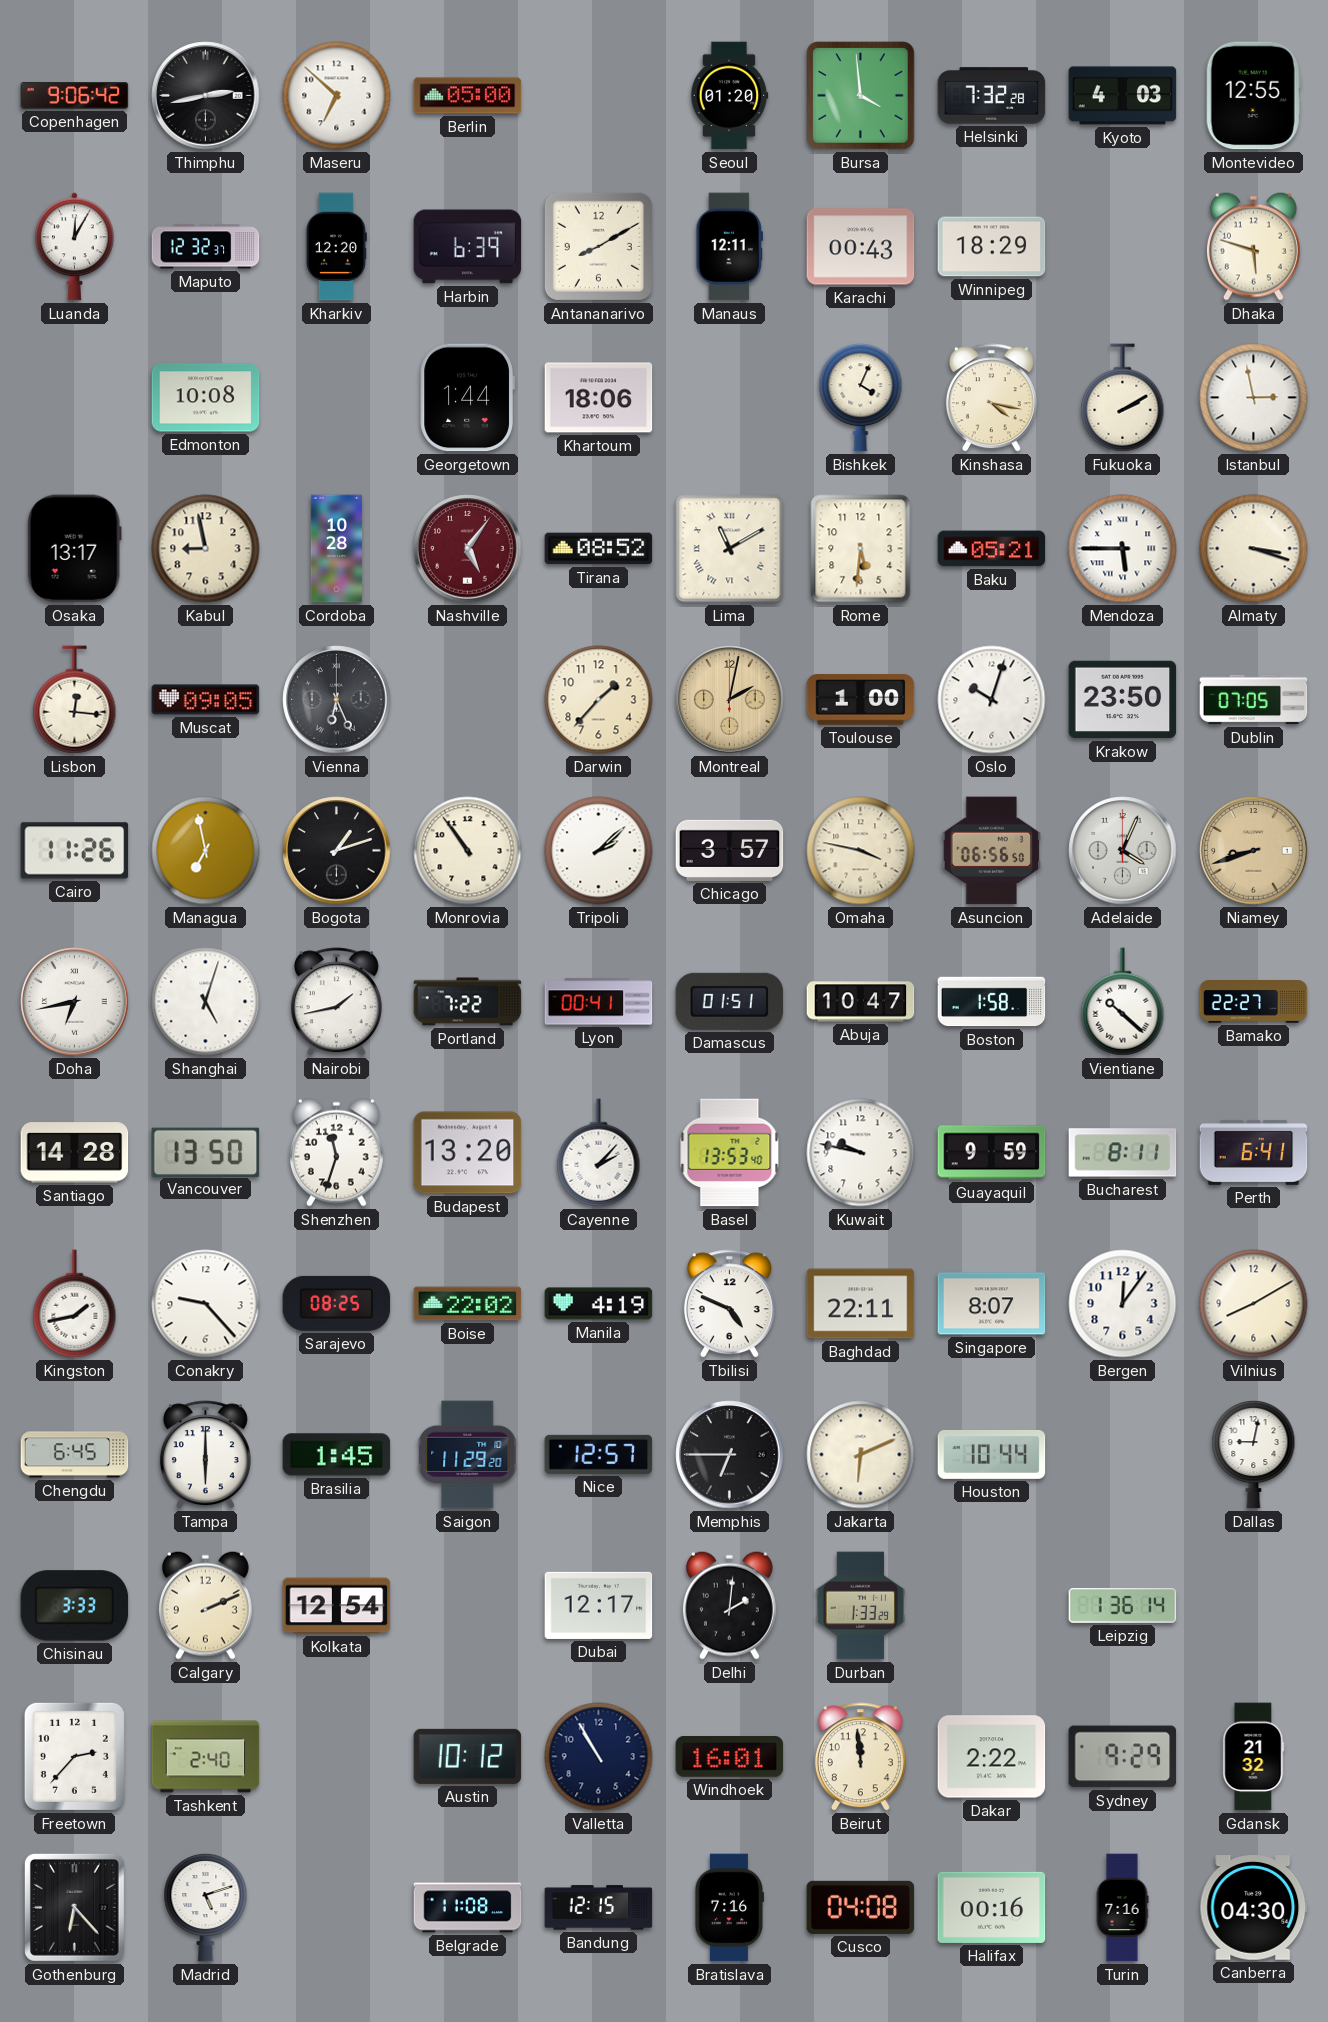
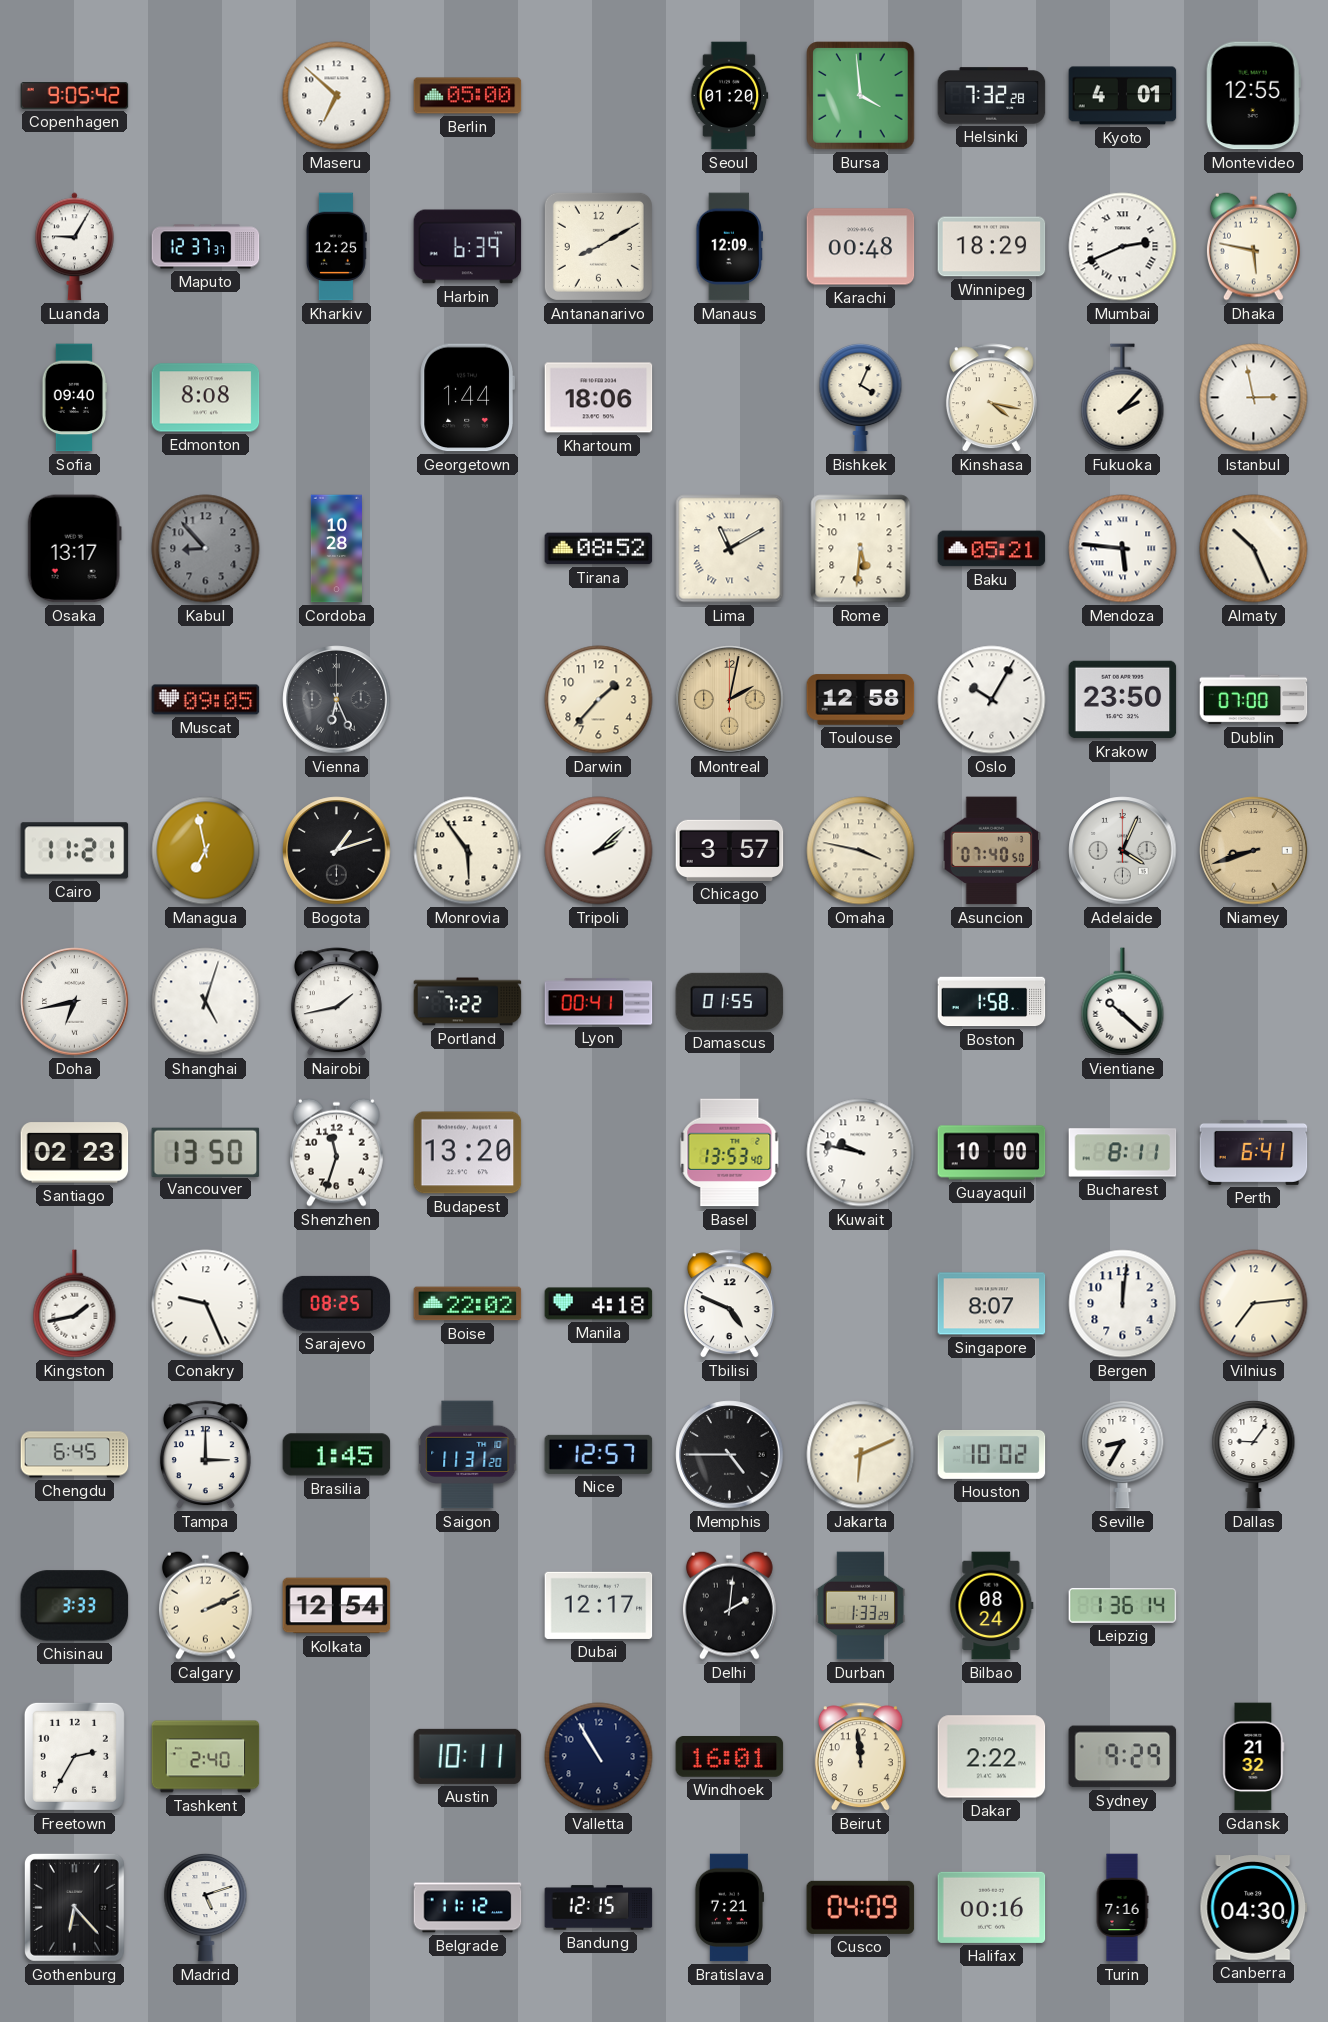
Copenhagen: 9:06 -> 9:05
Thimphu: 2:43 -> none
Kyoto: 4:03 -> 4:01
Luanda: 12:05 -> 9:05
Maputo: 12:32 -> 12:37
Kharkiv: 12:20 -> 12:25
Manaus: 12:11 -> 12:09
Karachi: 00:43 -> 00:48
Mumbai: none -> 2:41
Dhaka: 5:48 -> 5:47
Sofia: none -> 09:40
Edmonton: 10:08 -> 8:08
Fukuoka: 2:10 -> 2:07
Kabul: 8:58 -> 8:53
Kabul dial: cream -> grey
Nashville: 5:06 -> none
Mendoza: 5:45 -> 5:46
Almaty: 3:18 -> 10:26
Lisbon: 12:16 -> none
Toulouse: 1:00 -> 12:58
Oslo: 10:03 -> 10:05
Dublin: 07:05 -> 07:00
Cairo: 11:26 -> 11:21
Monrovia: 10:54 -> 5:54
Asuncion: 06:56 -> 07:40
Damascus: 01:51 -> 01:55
Abuja: 10:47 -> none
Bamako: 22:27 -> none
Santiago: 14:28 -> 02:23
Cayenne: 2:07 -> none
Guayaquil: 9:59 -> 10:00
Conakry: 9:23 -> 9:26
Manila: 4:19 -> 4:18
Baghdad: 22:11 -> none
Bergen: 12:06 -> 12:01
Vilnius: 8:10 -> 7:14
Tampa: 6:00 -> 3:00
Saigon: 11:29 -> 11:31
Memphis: 6:45 -> 4:45
Houston: 10:44 -> 10:02
Seville: none -> 8:35
Dallas: 9:02 -> 9:06
Bilbao: none -> 08:24
Freetown: 2:37 -> 2:35
Austin: 10:12 -> 10:11
Belgrade: 11:08 -> 11:12
Bratislava: 7:16 -> 7:21
Cusco: 04:08 -> 04:09
